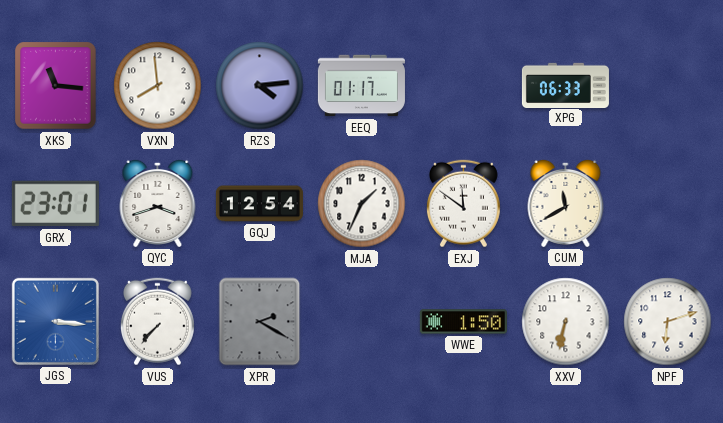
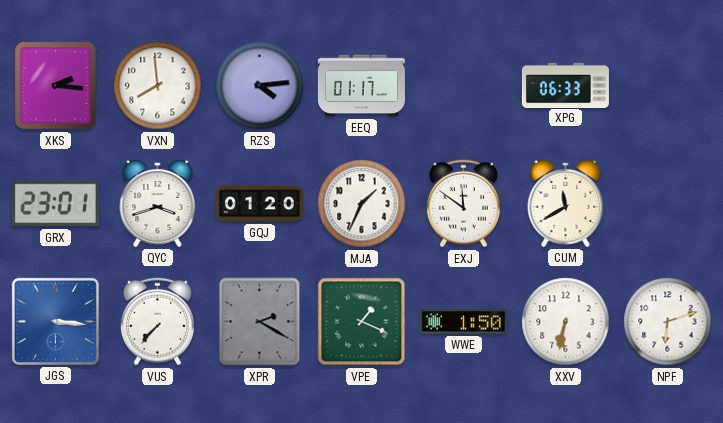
XKS: 11:16 -> 2:16
GQJ: 12:54 -> 01:20
VPE: none -> 1:19
